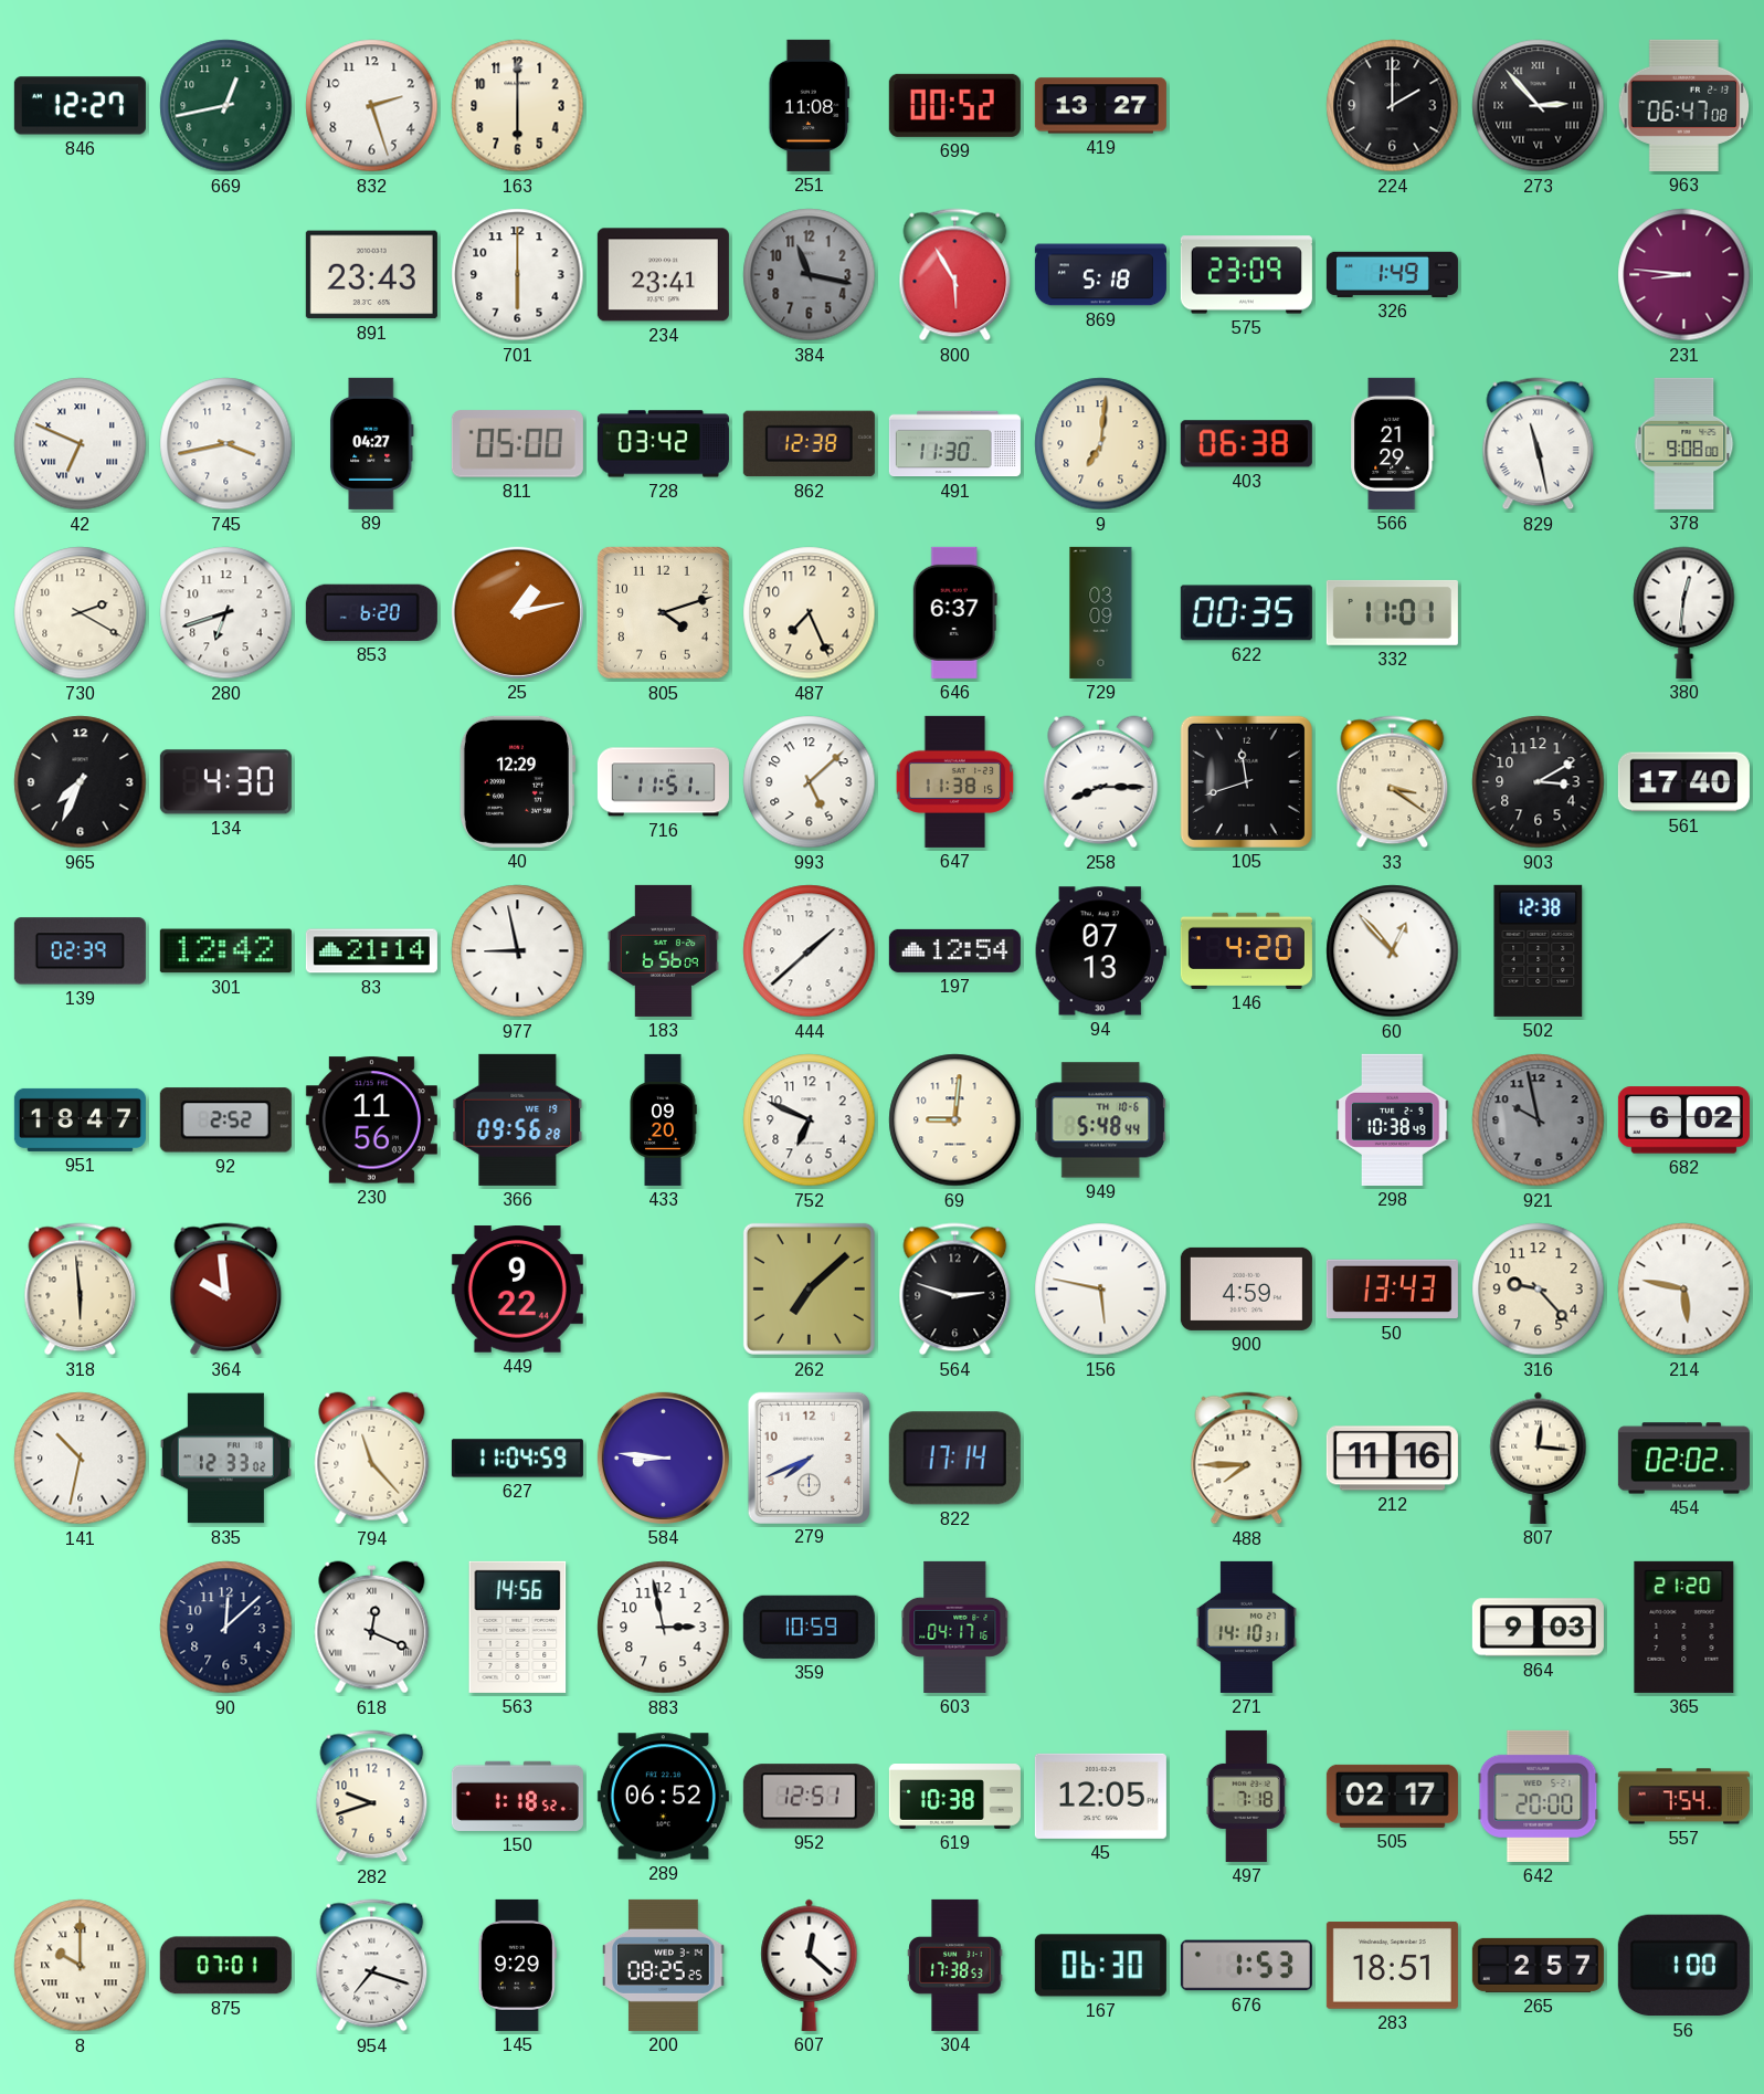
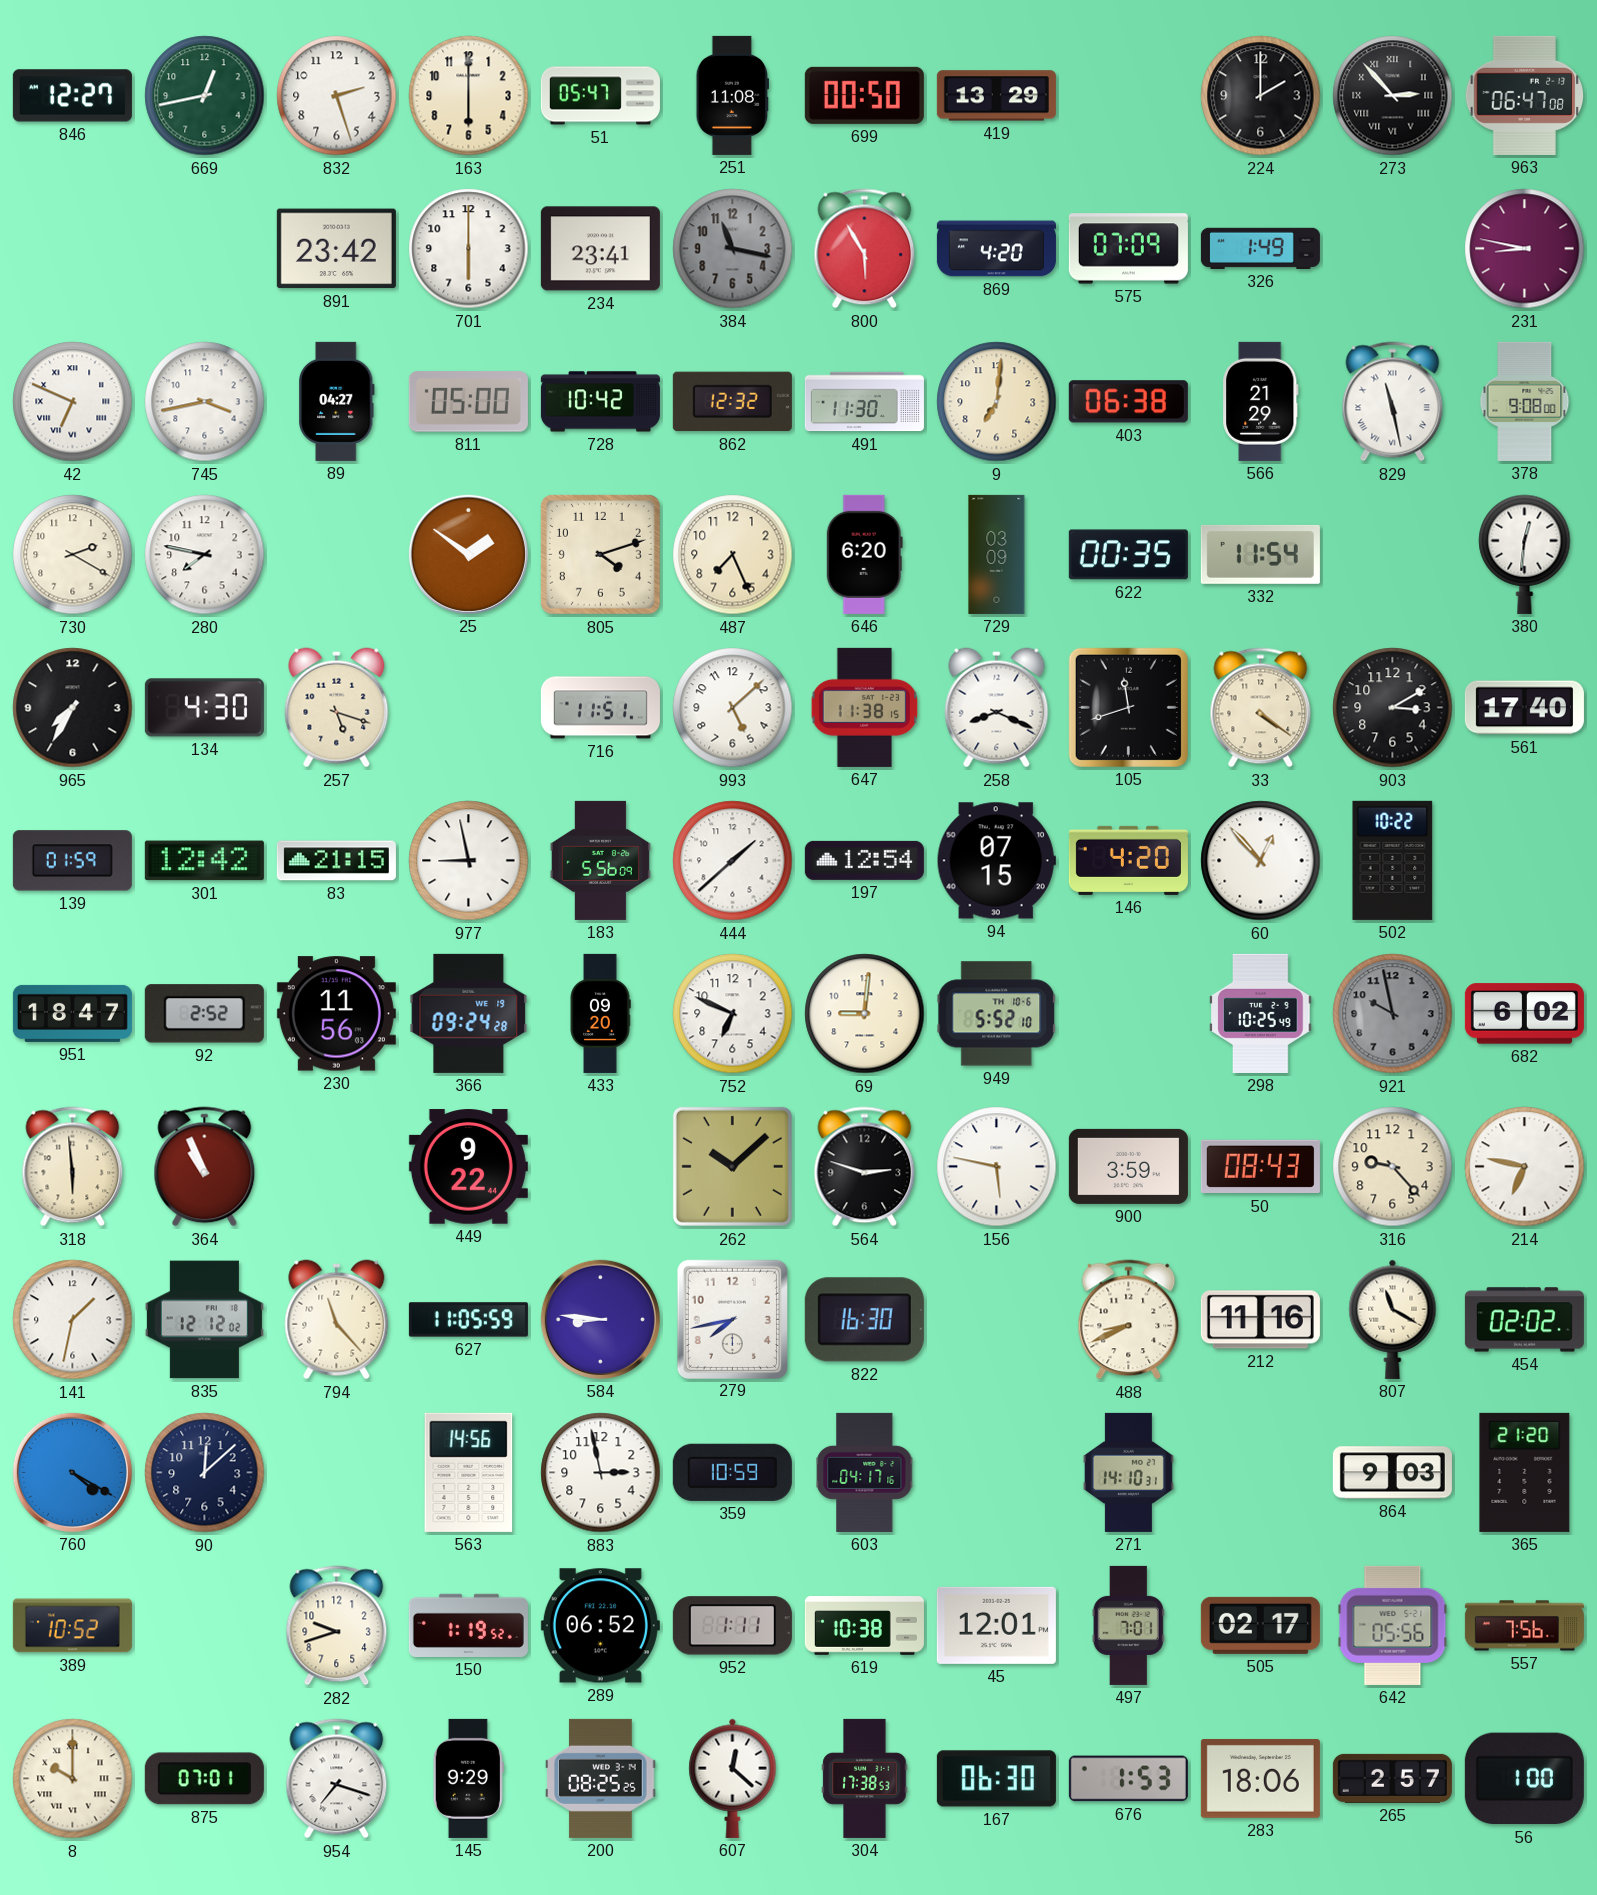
51: none -> 05:47
699: 00:52 -> 00:50
419: 13:27 -> 13:29
891: 23:43 -> 23:42
869: 5:18 -> 4:20
575: 23:09 -> 07:09
231: 8:46 -> 8:47
728: 03:42 -> 10:42
862: 12:38 -> 12:32
280: 6:42 -> 7:47
853: 6:20 -> none
25: 1:13 -> 1:51
646: 6:37 -> 6:20
332: 11:01 -> 11:54
965: 7:34 -> 7:35
257: none -> 5:18
40: 12:29 -> none
258: 8:15 -> 8:19
33: 3:21 -> 4:21
139: 02:39 -> 01:59
83: 21:14 -> 21:15
183: 6:56 -> 5:56
94: 07:13 -> 07:15
502: 12:38 -> 10:22
366: 09:56 -> 09:24
949: 5:48 -> 5:52
298: 10:38 -> 10:25
364: 9:59 -> 10:56
262: 7:08 -> 10:08
900: 4:59 -> 3:59
50: 13:43 -> 08:43
214: 5:47 -> 6:47
141: 10:32 -> 1:32
835: 12:33 -> 12:12
627: 11:04 -> 11:05
279: 7:41 -> 7:43
822: 17:14 -> 16:30
488: 7:45 -> 8:41
807: 12:16 -> 11:20
760: none -> 4:20
618: 12:19 -> none
389: none -> 10:52
150: 1:18 -> 1:19
952: 12:51 -> 1:11
45: 12:05 -> 12:01
497: 7:18 -> 7:01
642: 20:00 -> 05:56
557: 7:54 -> 7:56
283: 18:51 -> 18:06
